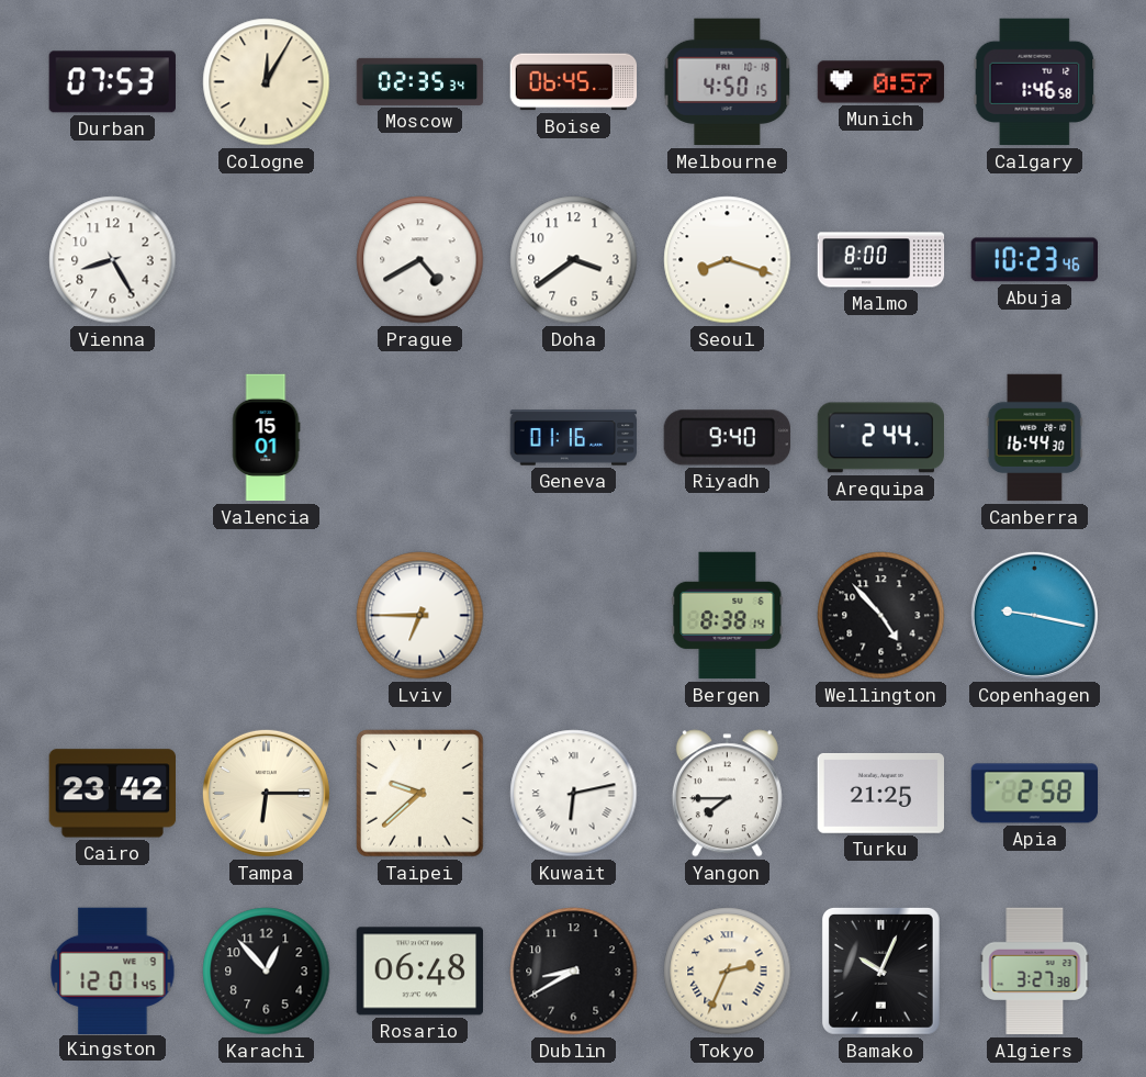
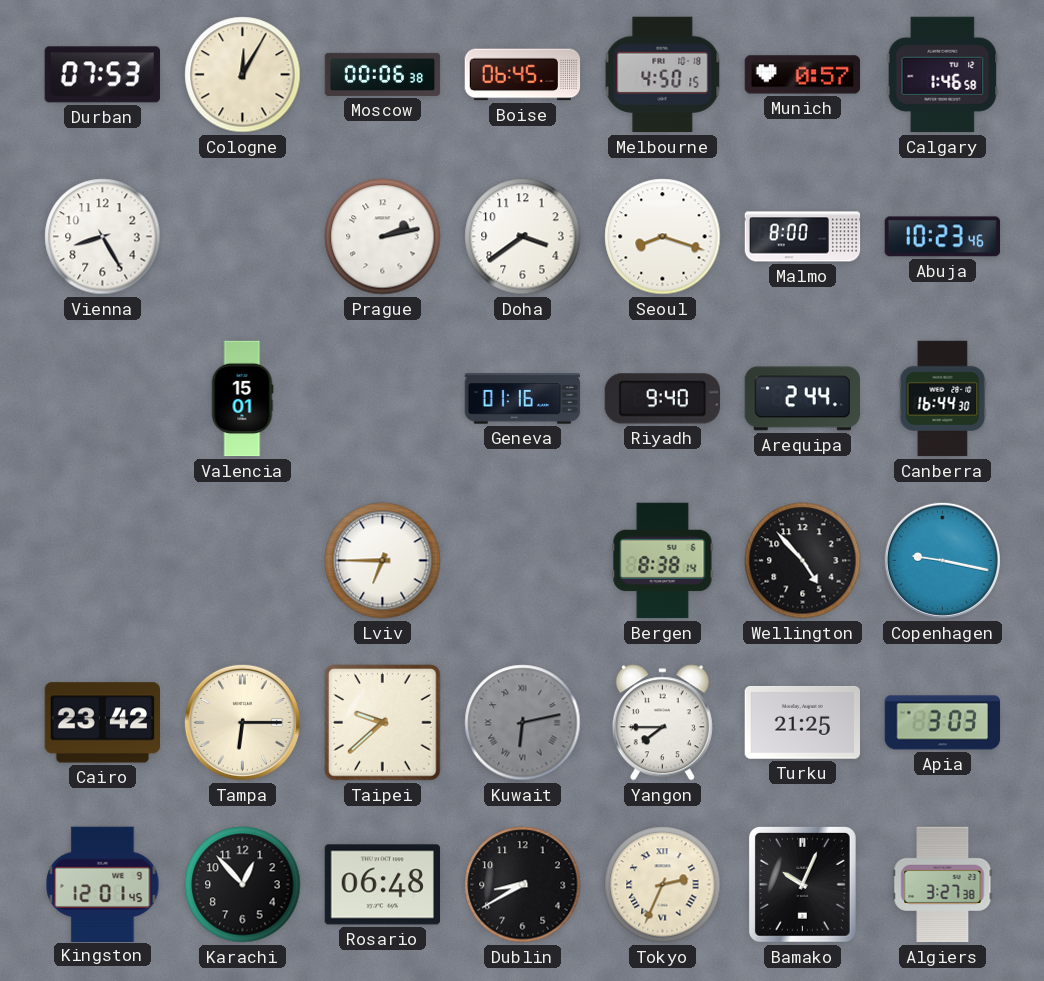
Moscow: 02:35 -> 00:06
Prague: 4:40 -> 2:13
Kuwait dial: white -> grey
Apia: 2:58 -> 3:03
